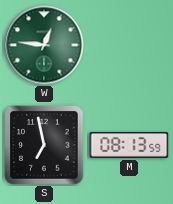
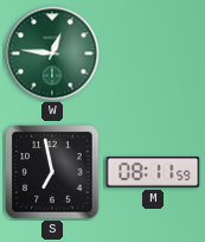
M: 08:13 -> 08:11
